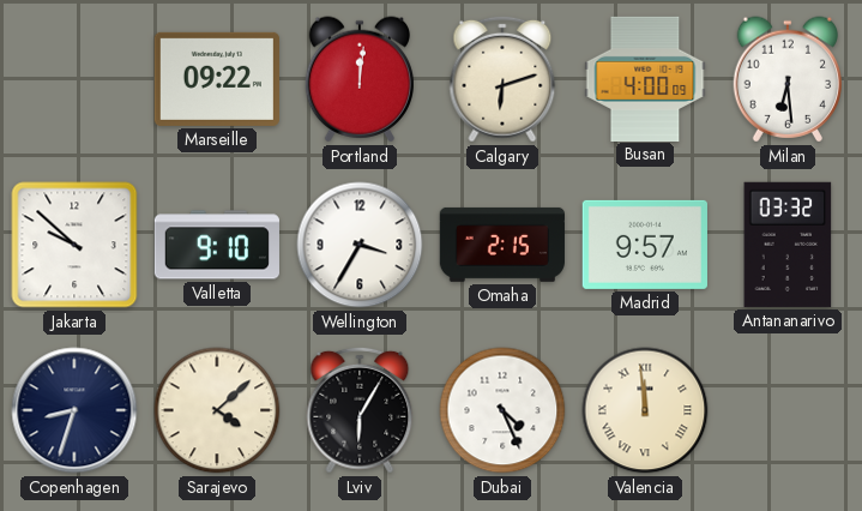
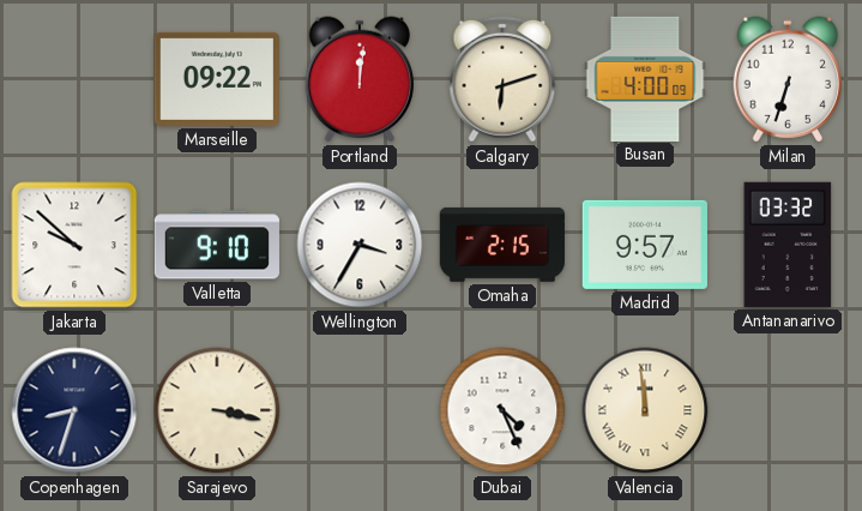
Milan: 6:29 -> 6:33
Sarajevo: 4:08 -> 3:17
Lviv: 6:05 -> none
